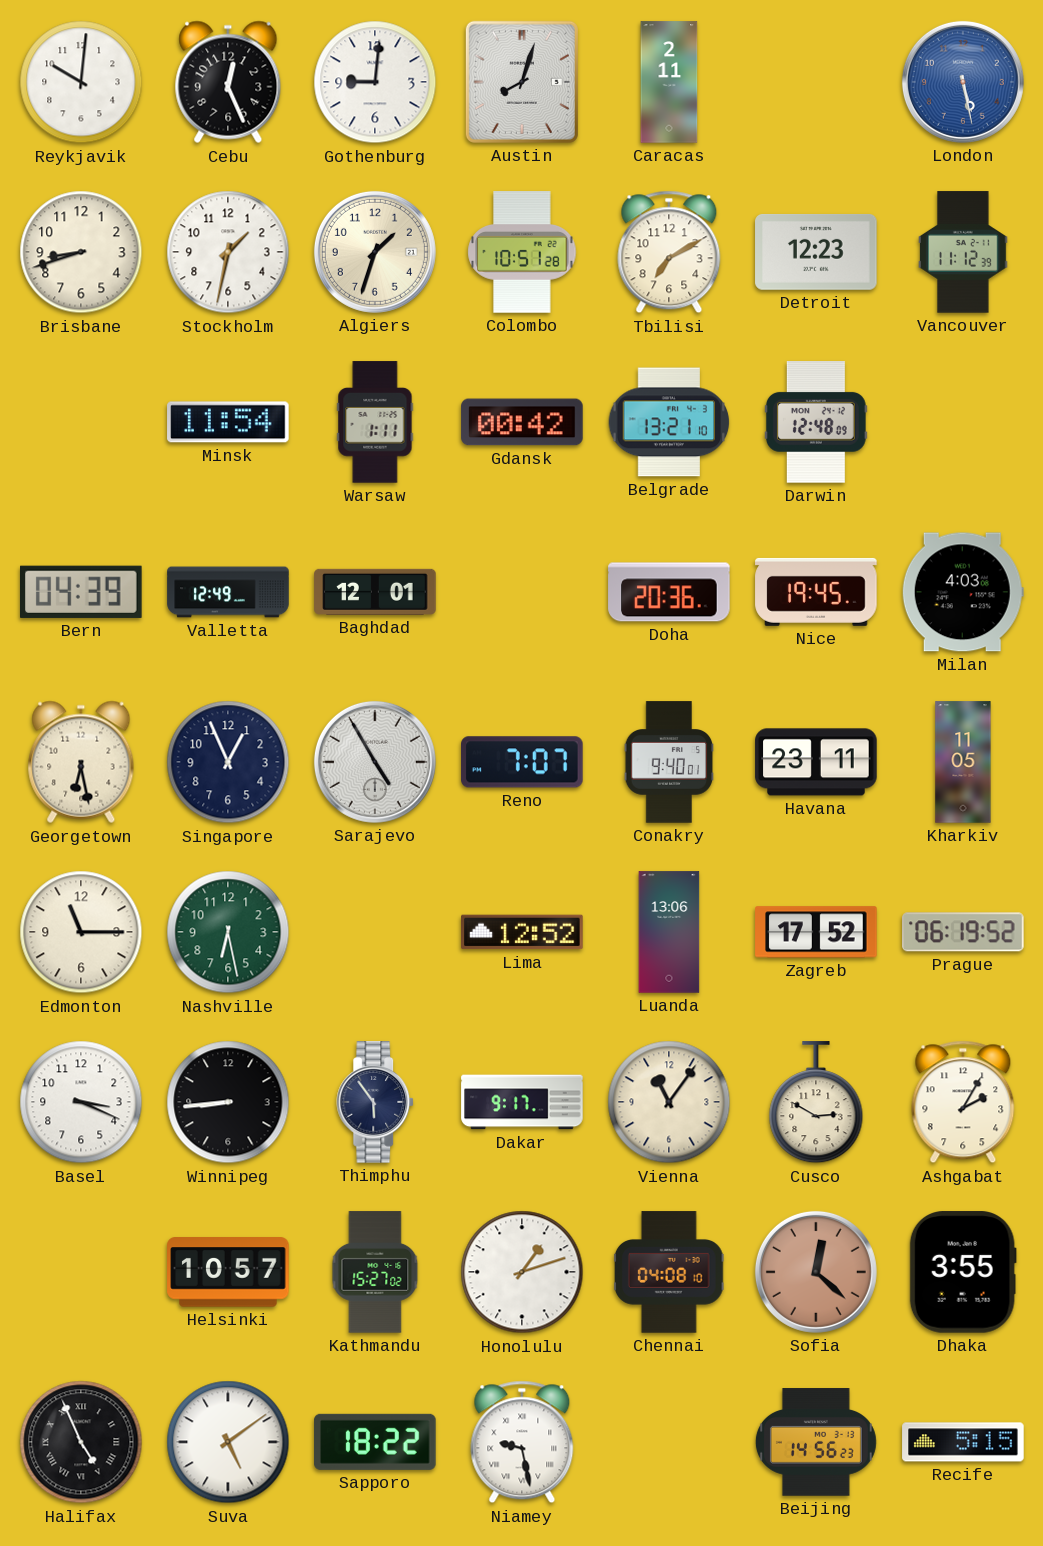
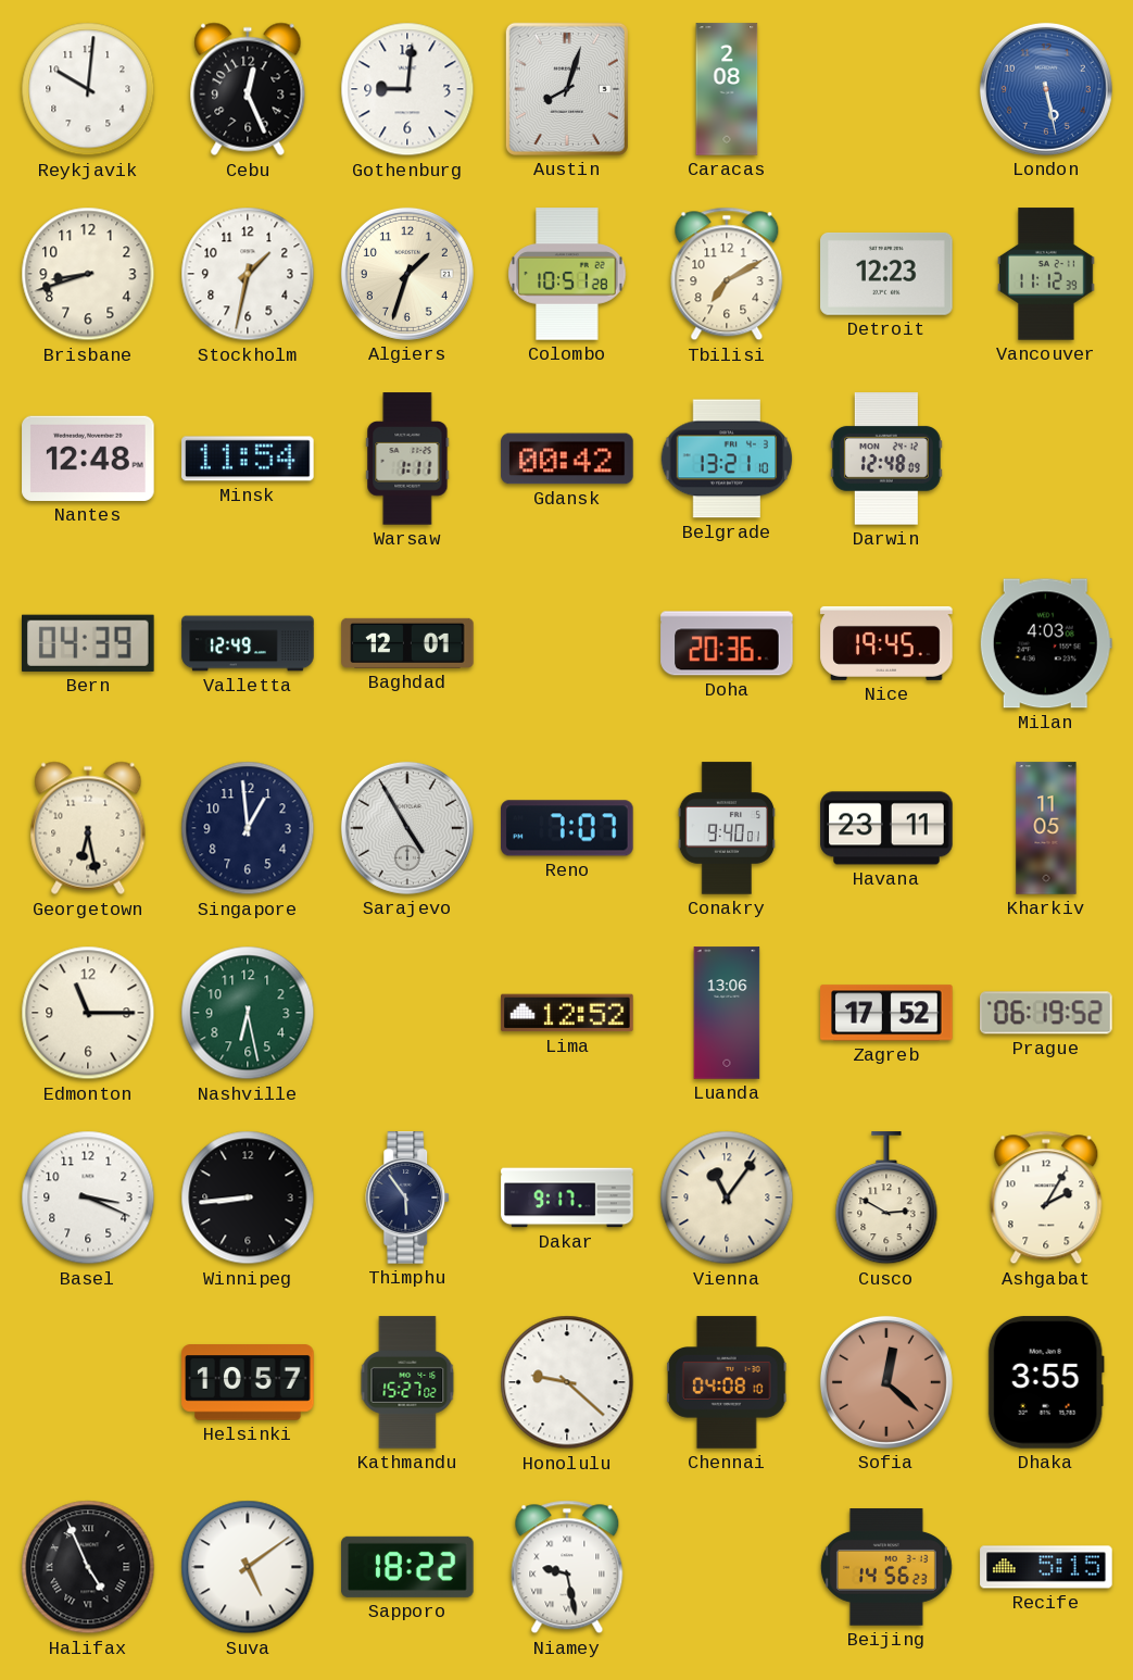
Caracas: 2:11 -> 2:08
Nantes: none -> 12:48
Singapore: 12:56 -> 12:59
Honolulu: 1:12 -> 9:22
